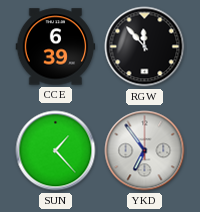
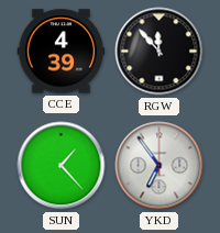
CCE: 6:39 -> 4:39
